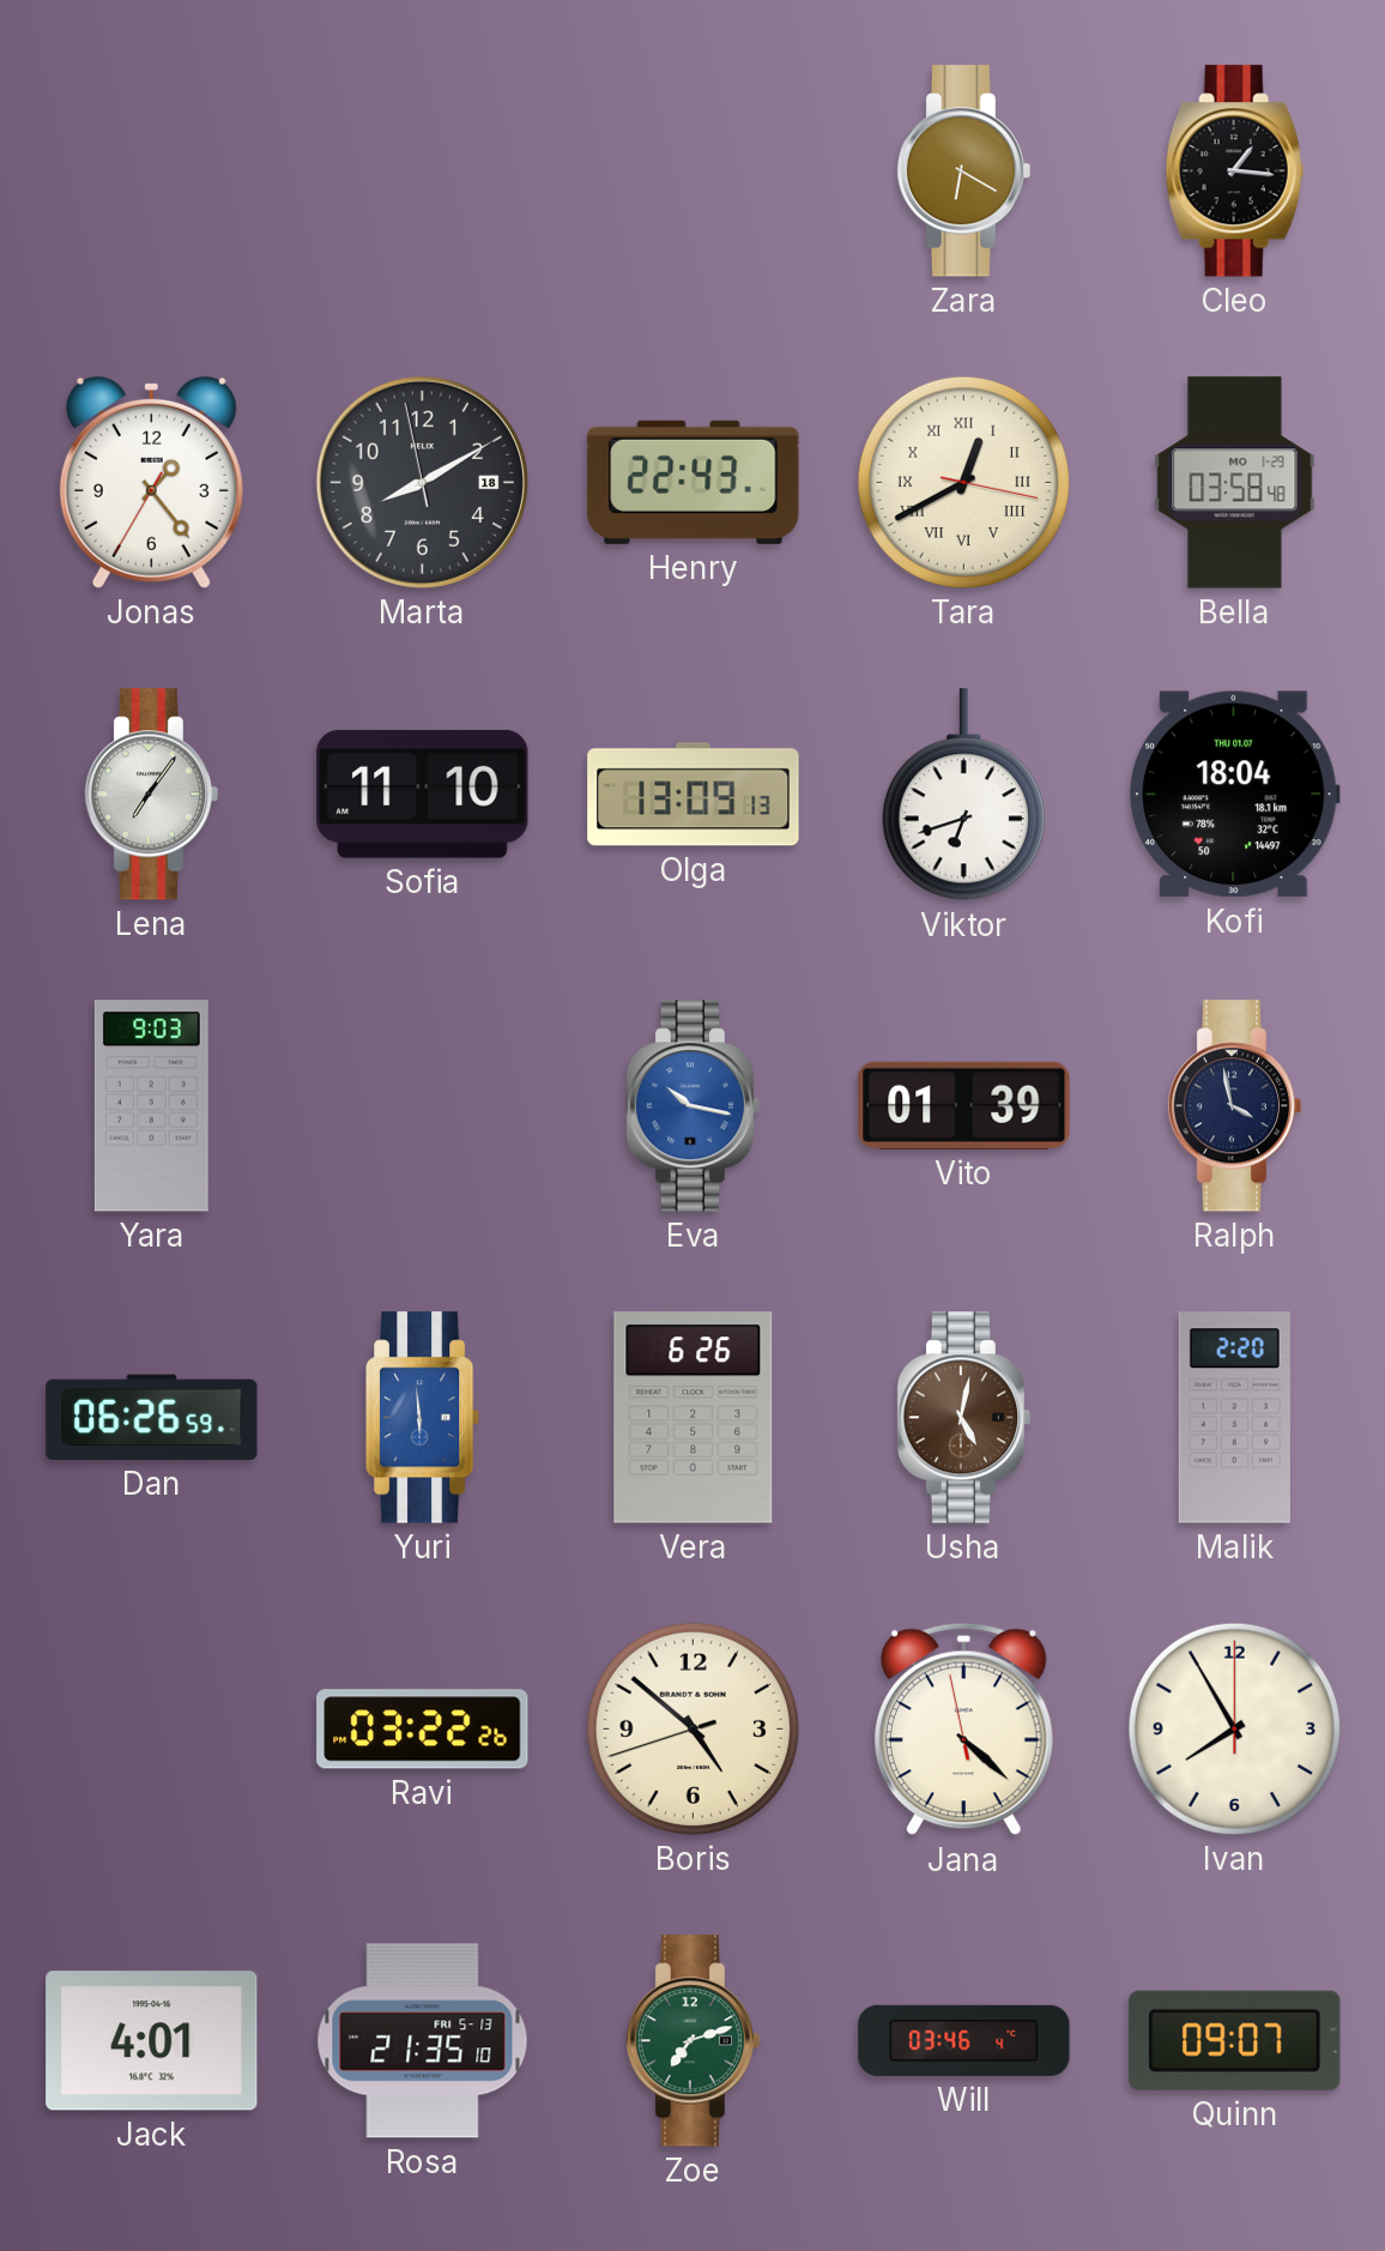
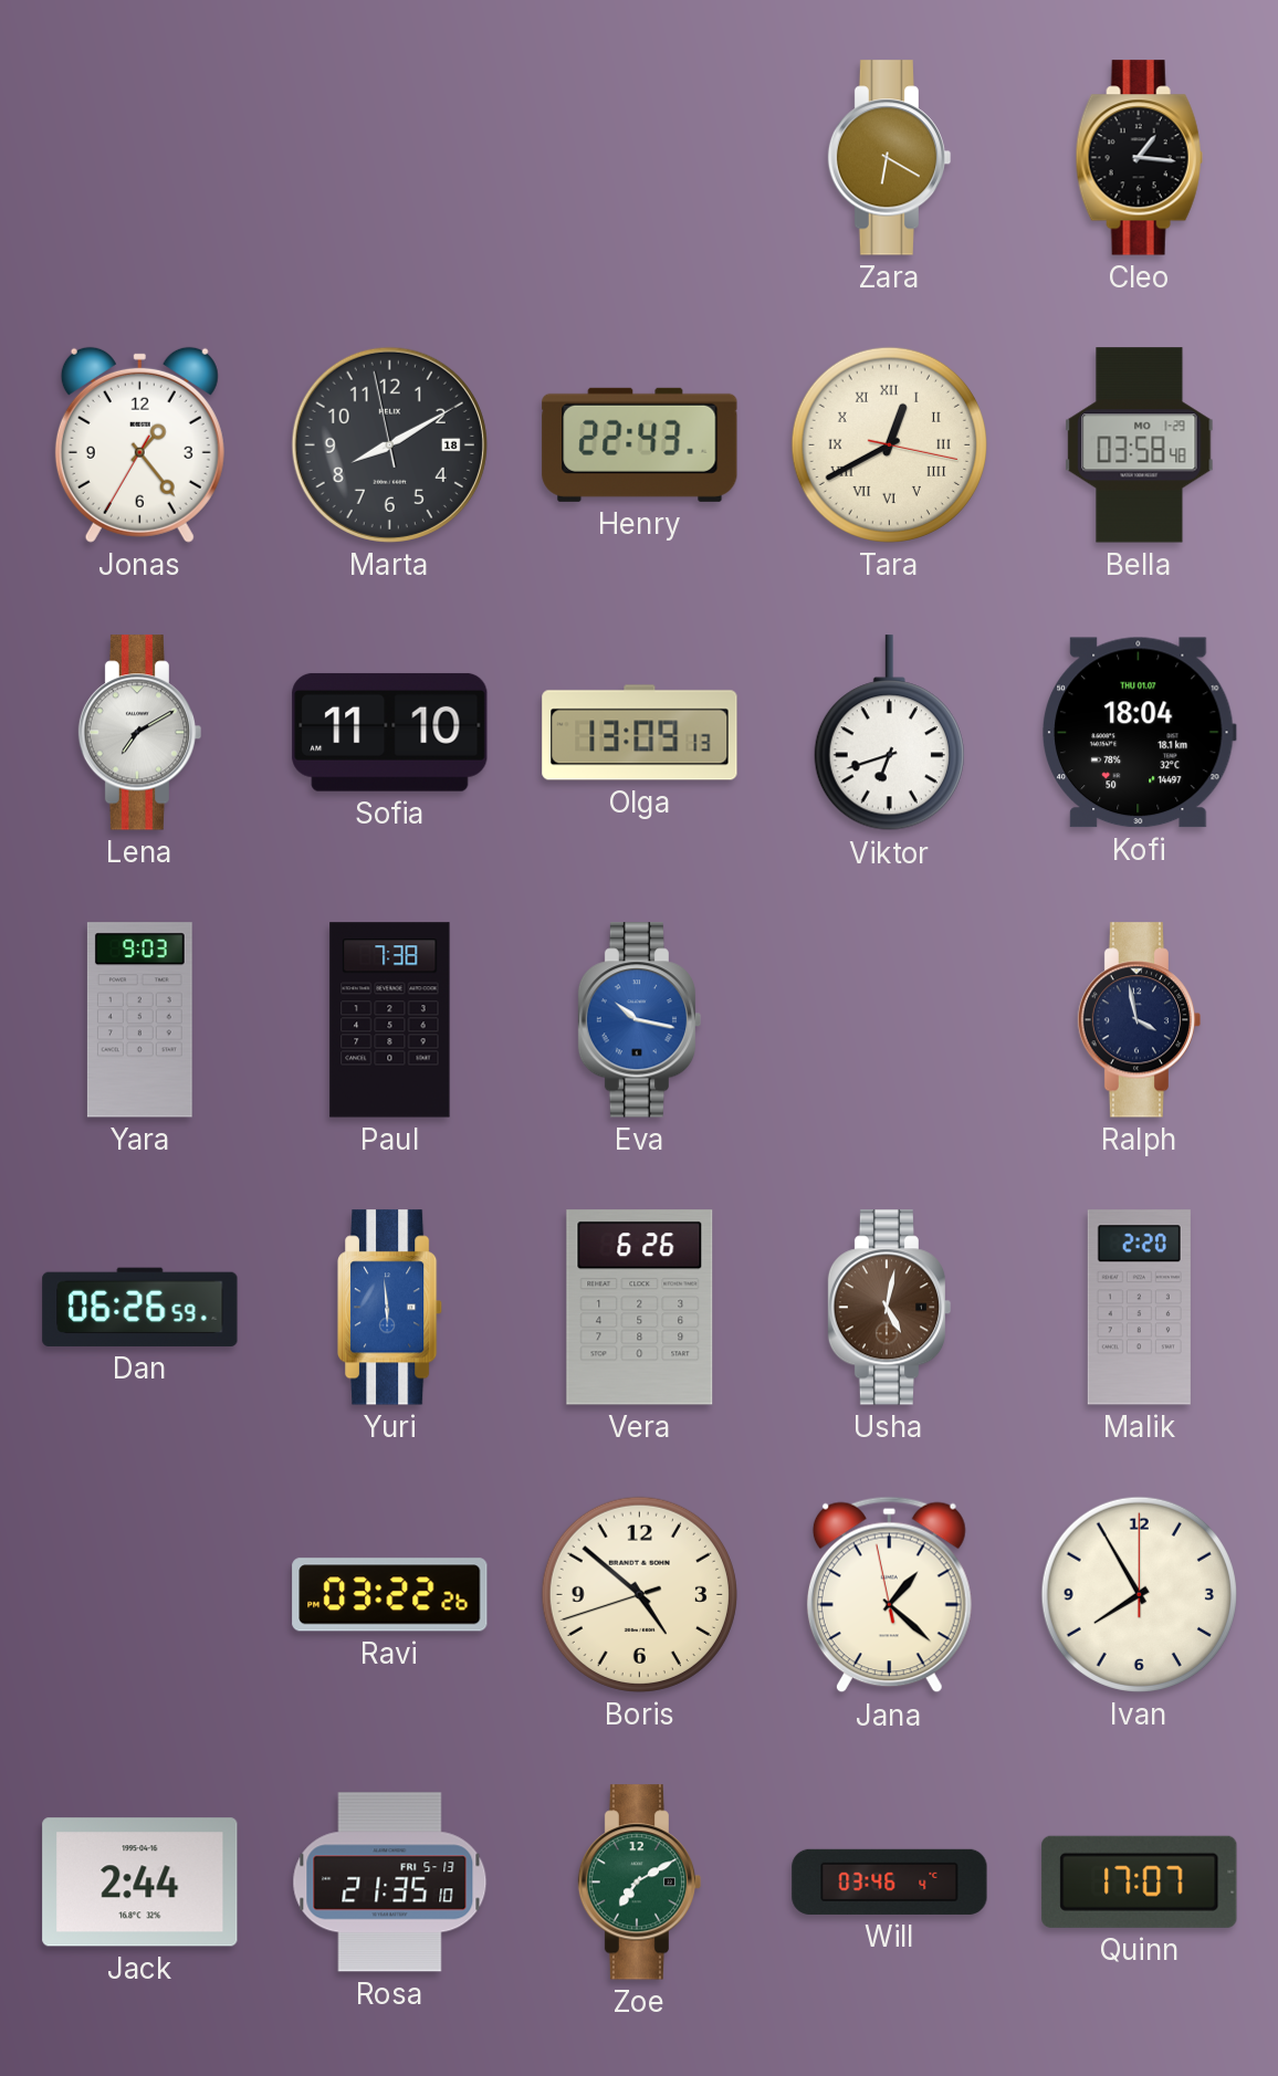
Lena: 7:06 -> 7:10
Paul: none -> 7:38
Vito: 01:39 -> none
Jana: 4:21 -> 1:21
Jack: 4:01 -> 2:44
Zoe: 7:12 -> 7:10
Quinn: 09:07 -> 17:07
